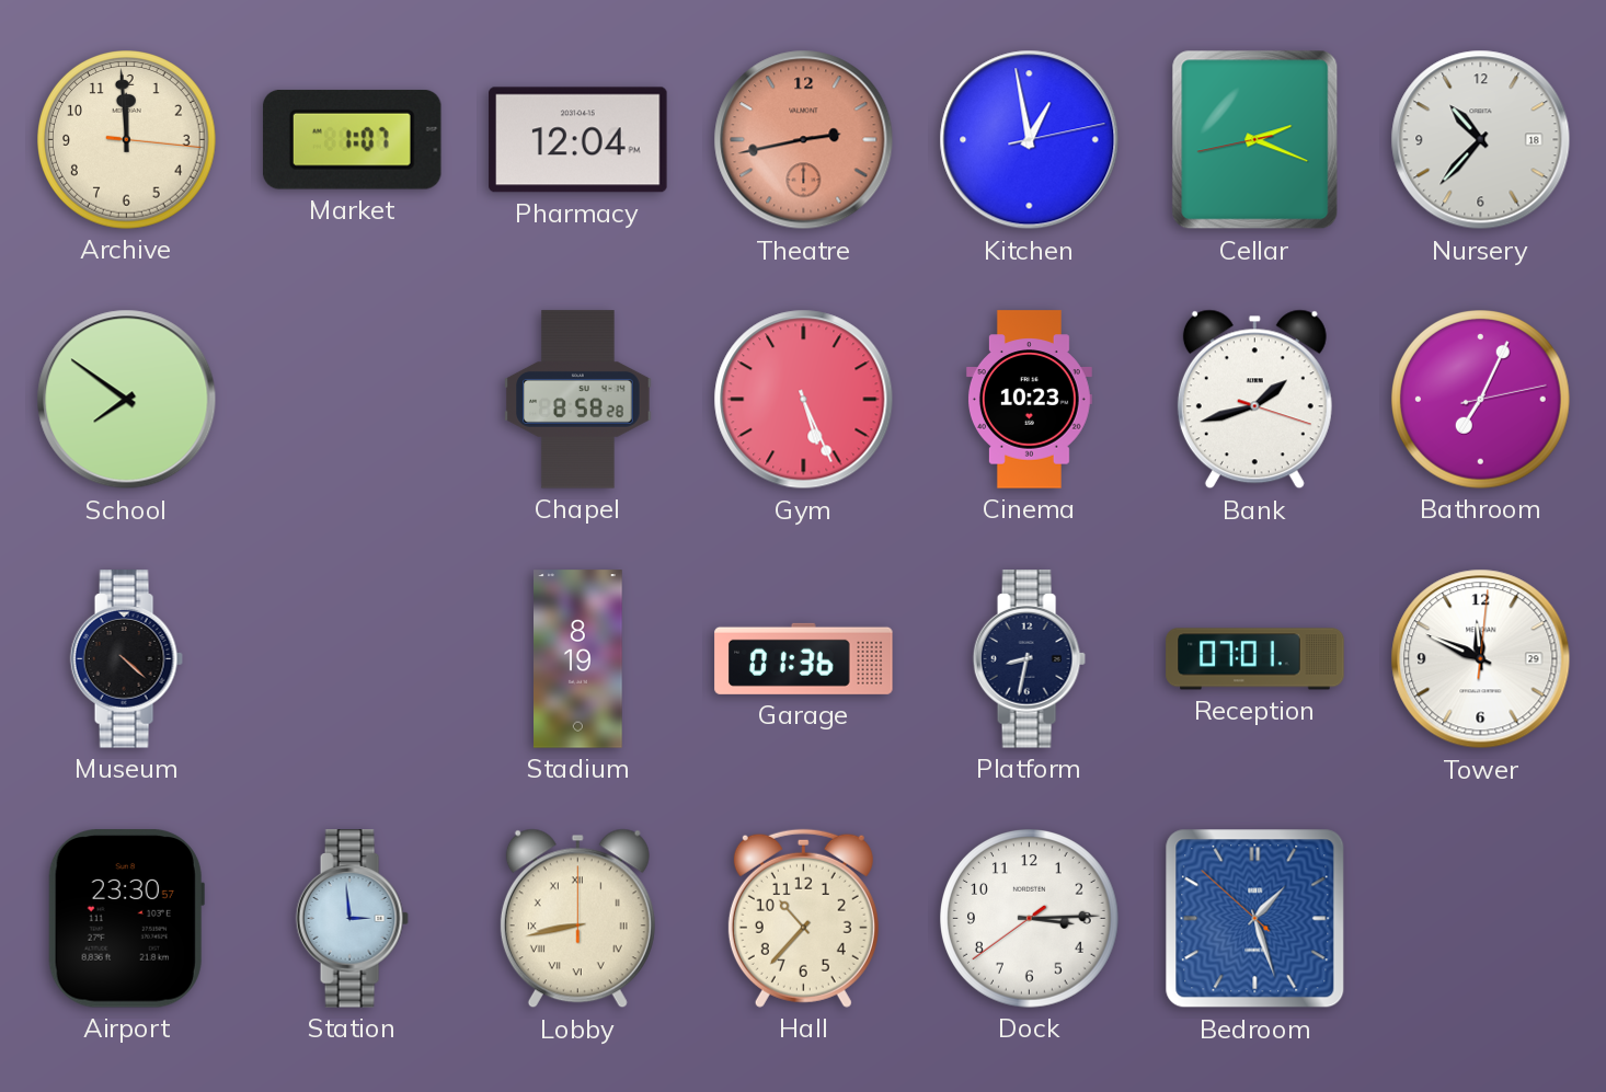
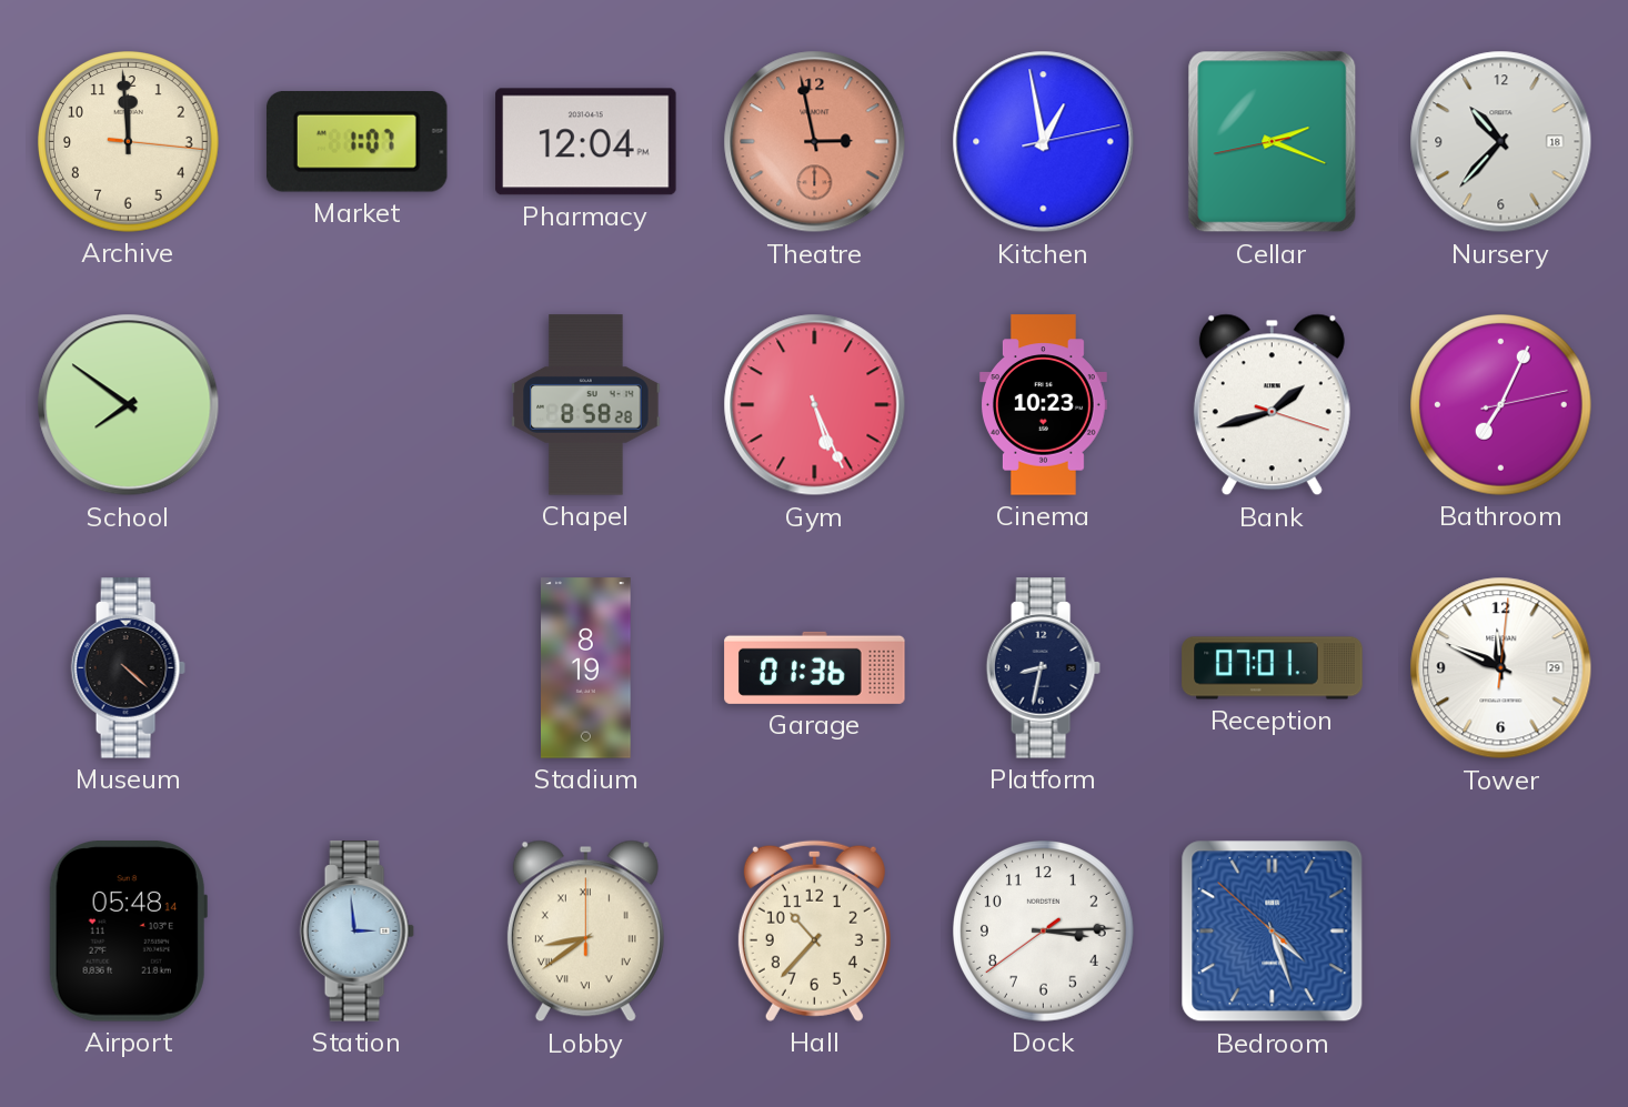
Theatre: 2:43 -> 2:58
Airport: 23:30 -> 05:48
Lobby: 8:43 -> 8:39
Bedroom: 1:26 -> 4:26
